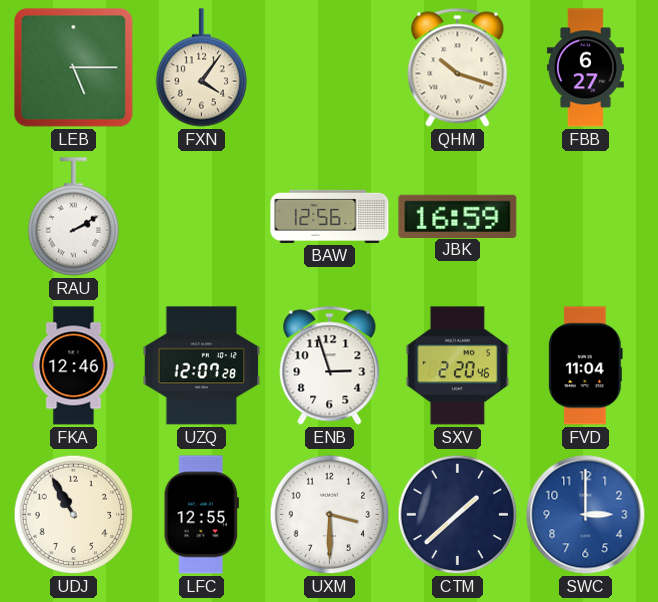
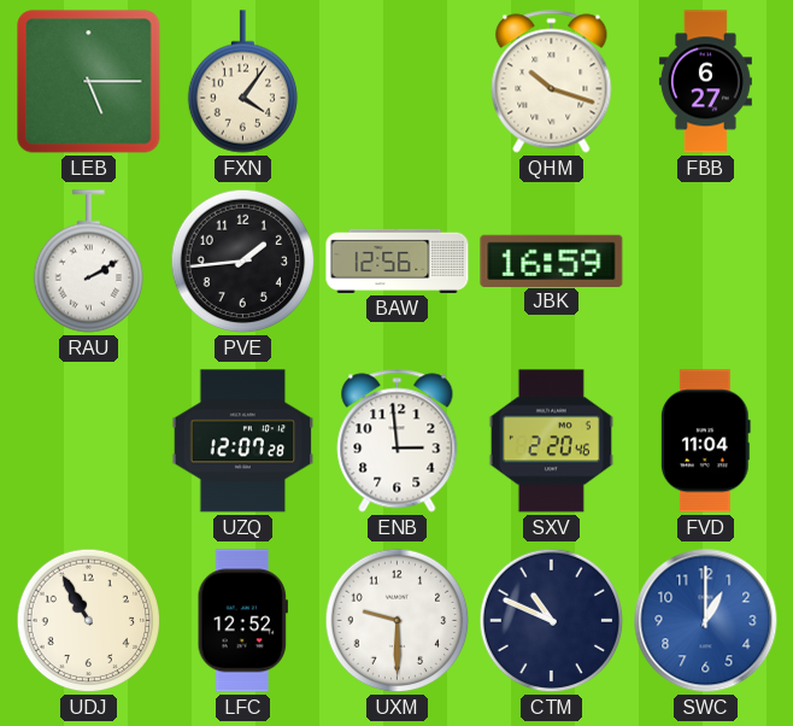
PVE: none -> 1:44
FKA: 12:46 -> none
ENB: 2:57 -> 2:59
LFC: 12:55 -> 12:52
UXM: 3:30 -> 9:30
CTM: 1:38 -> 10:49
SWC: 3:00 -> 1:00
